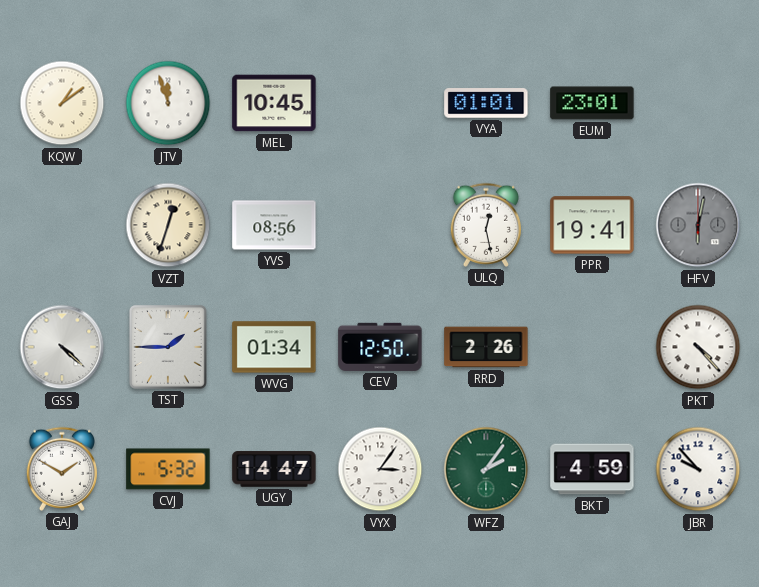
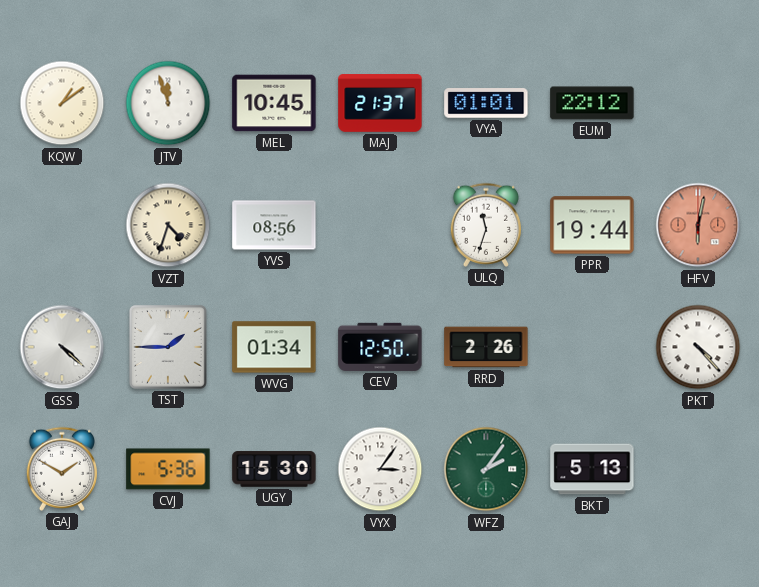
MAJ: none -> 21:37
EUM: 23:01 -> 22:12
VZT: 12:33 -> 4:33
ULQ: 12:28 -> 11:33
PPR: 19:41 -> 19:44
HFV dial: grey -> salmon
CVJ: 5:32 -> 5:36
UGY: 14:47 -> 15:30
BKT: 4:59 -> 5:13
JBR: 9:53 -> none
